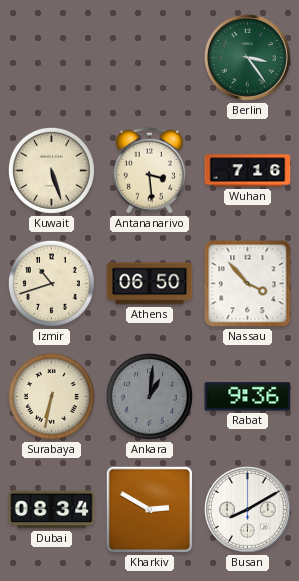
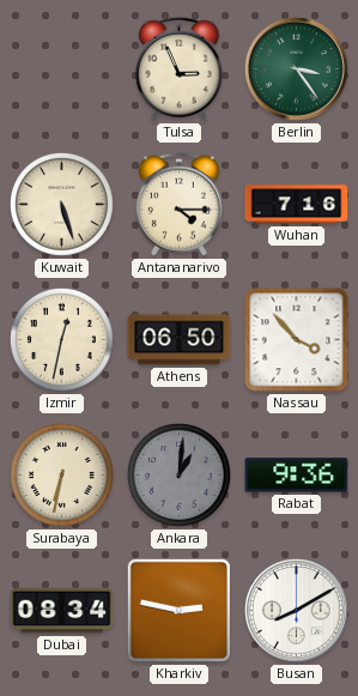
Tulsa: none -> 2:56
Antananarivo: 3:29 -> 4:15
Izmir: 10:42 -> 12:32
Kharkiv: 2:50 -> 2:47
